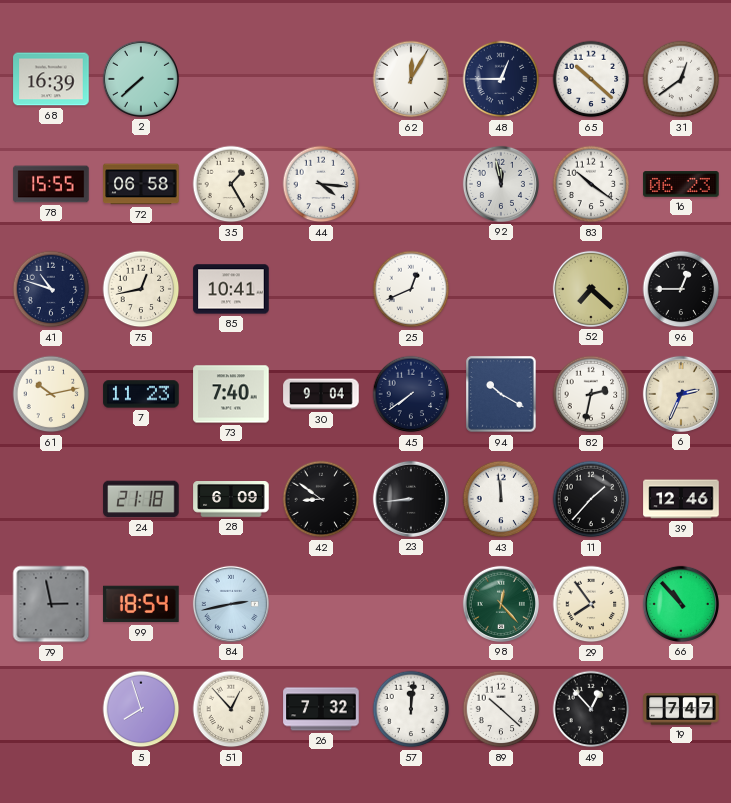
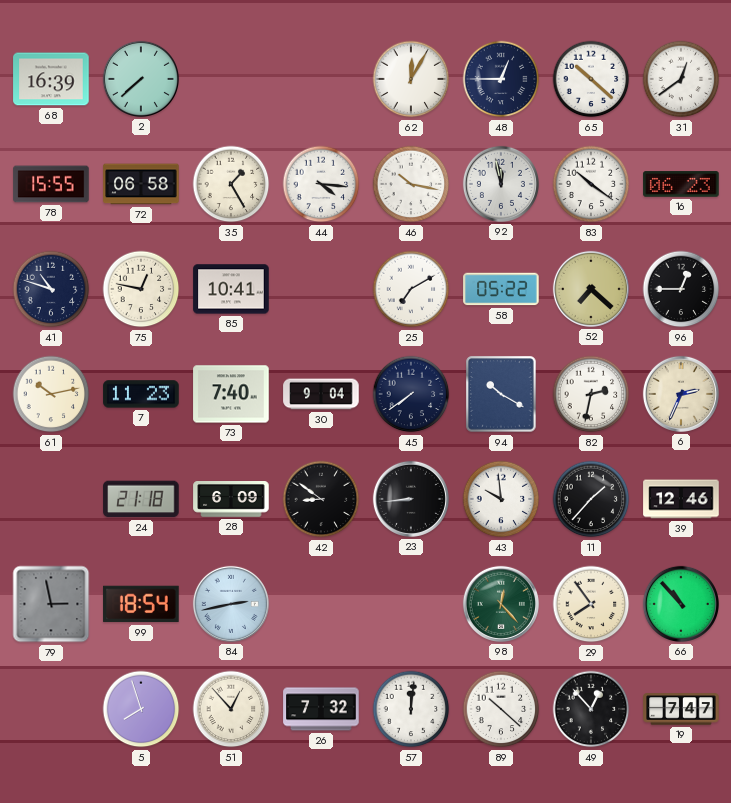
46: none -> 10:17
75: 12:43 -> 12:47
25: 12:41 -> 7:10
58: none -> 05:22
43: 11:59 -> 9:59
